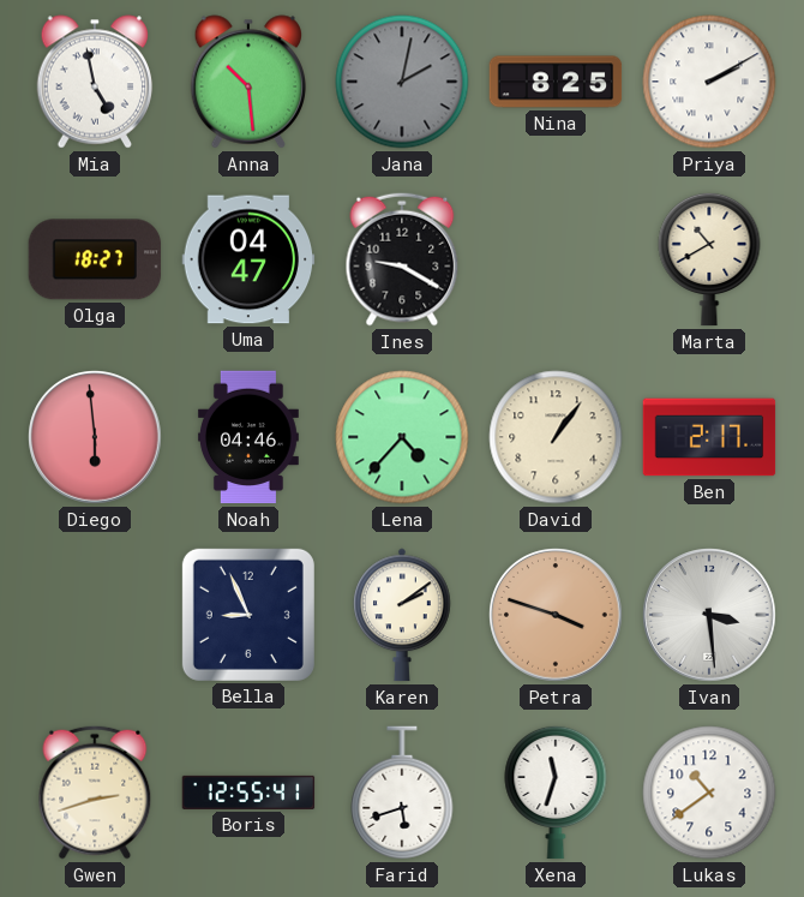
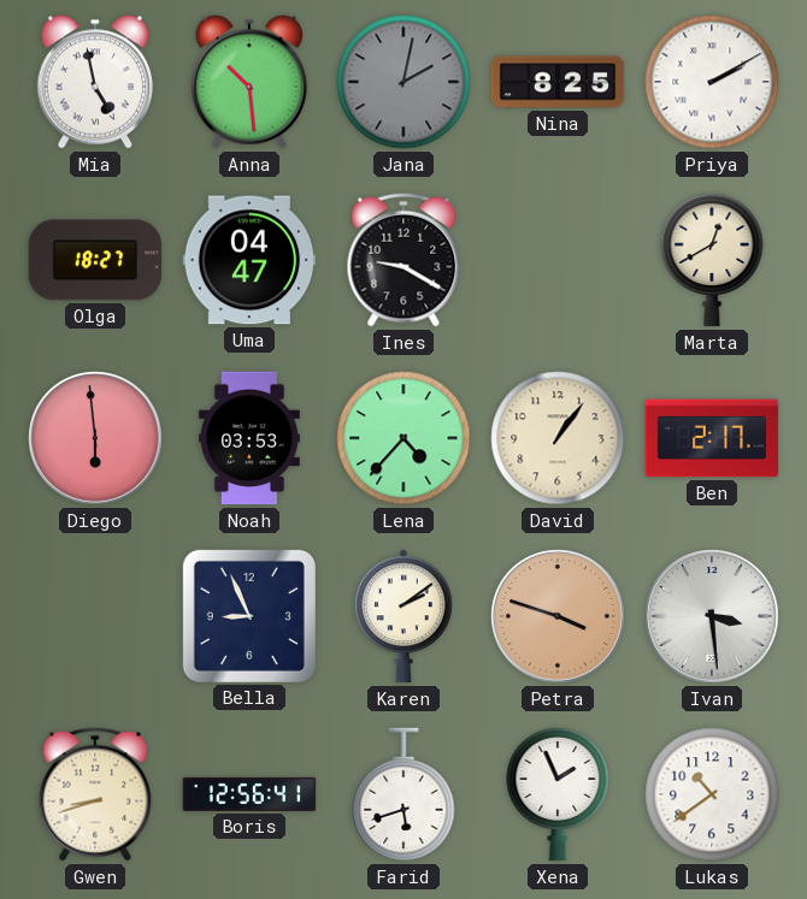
Marta: 10:40 -> 12:40
Noah: 04:46 -> 03:53
Gwen: 2:42 -> 8:42
Boris: 12:55 -> 12:56
Xena: 11:33 -> 1:56
